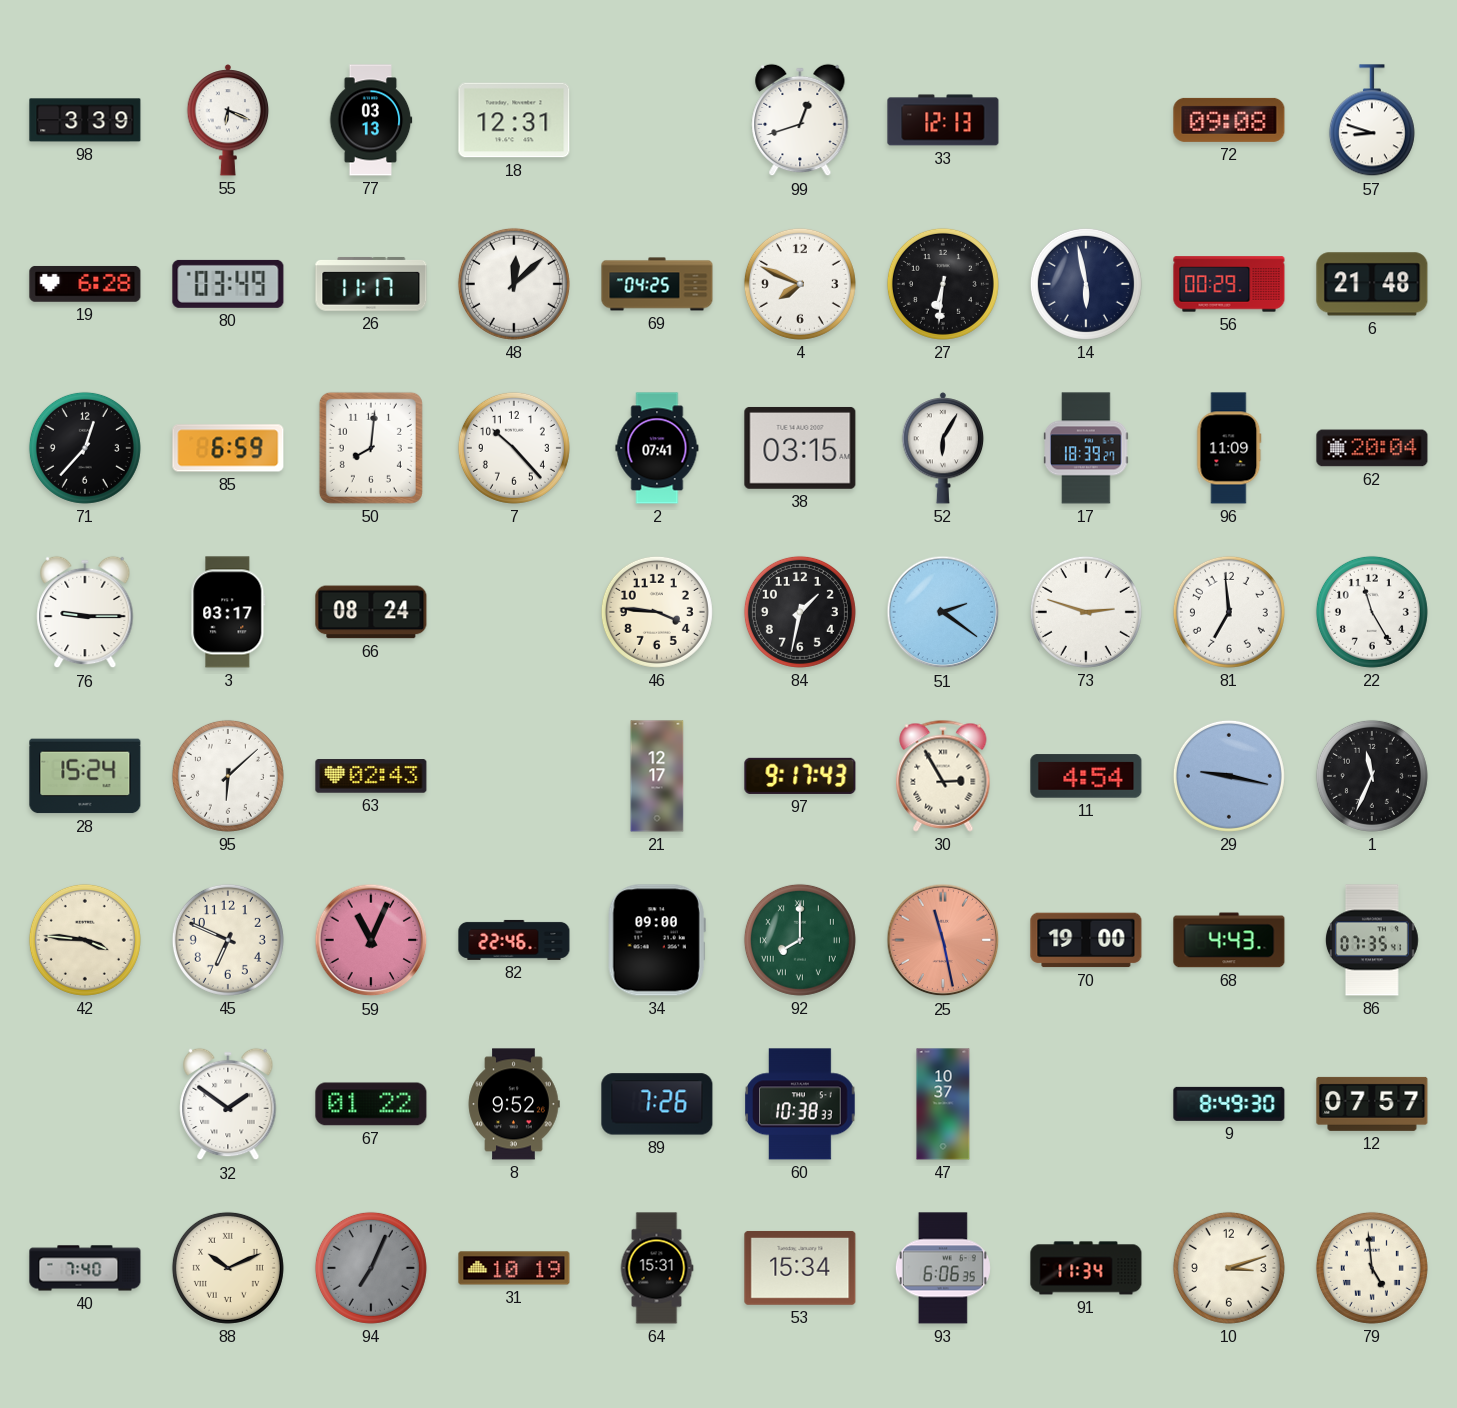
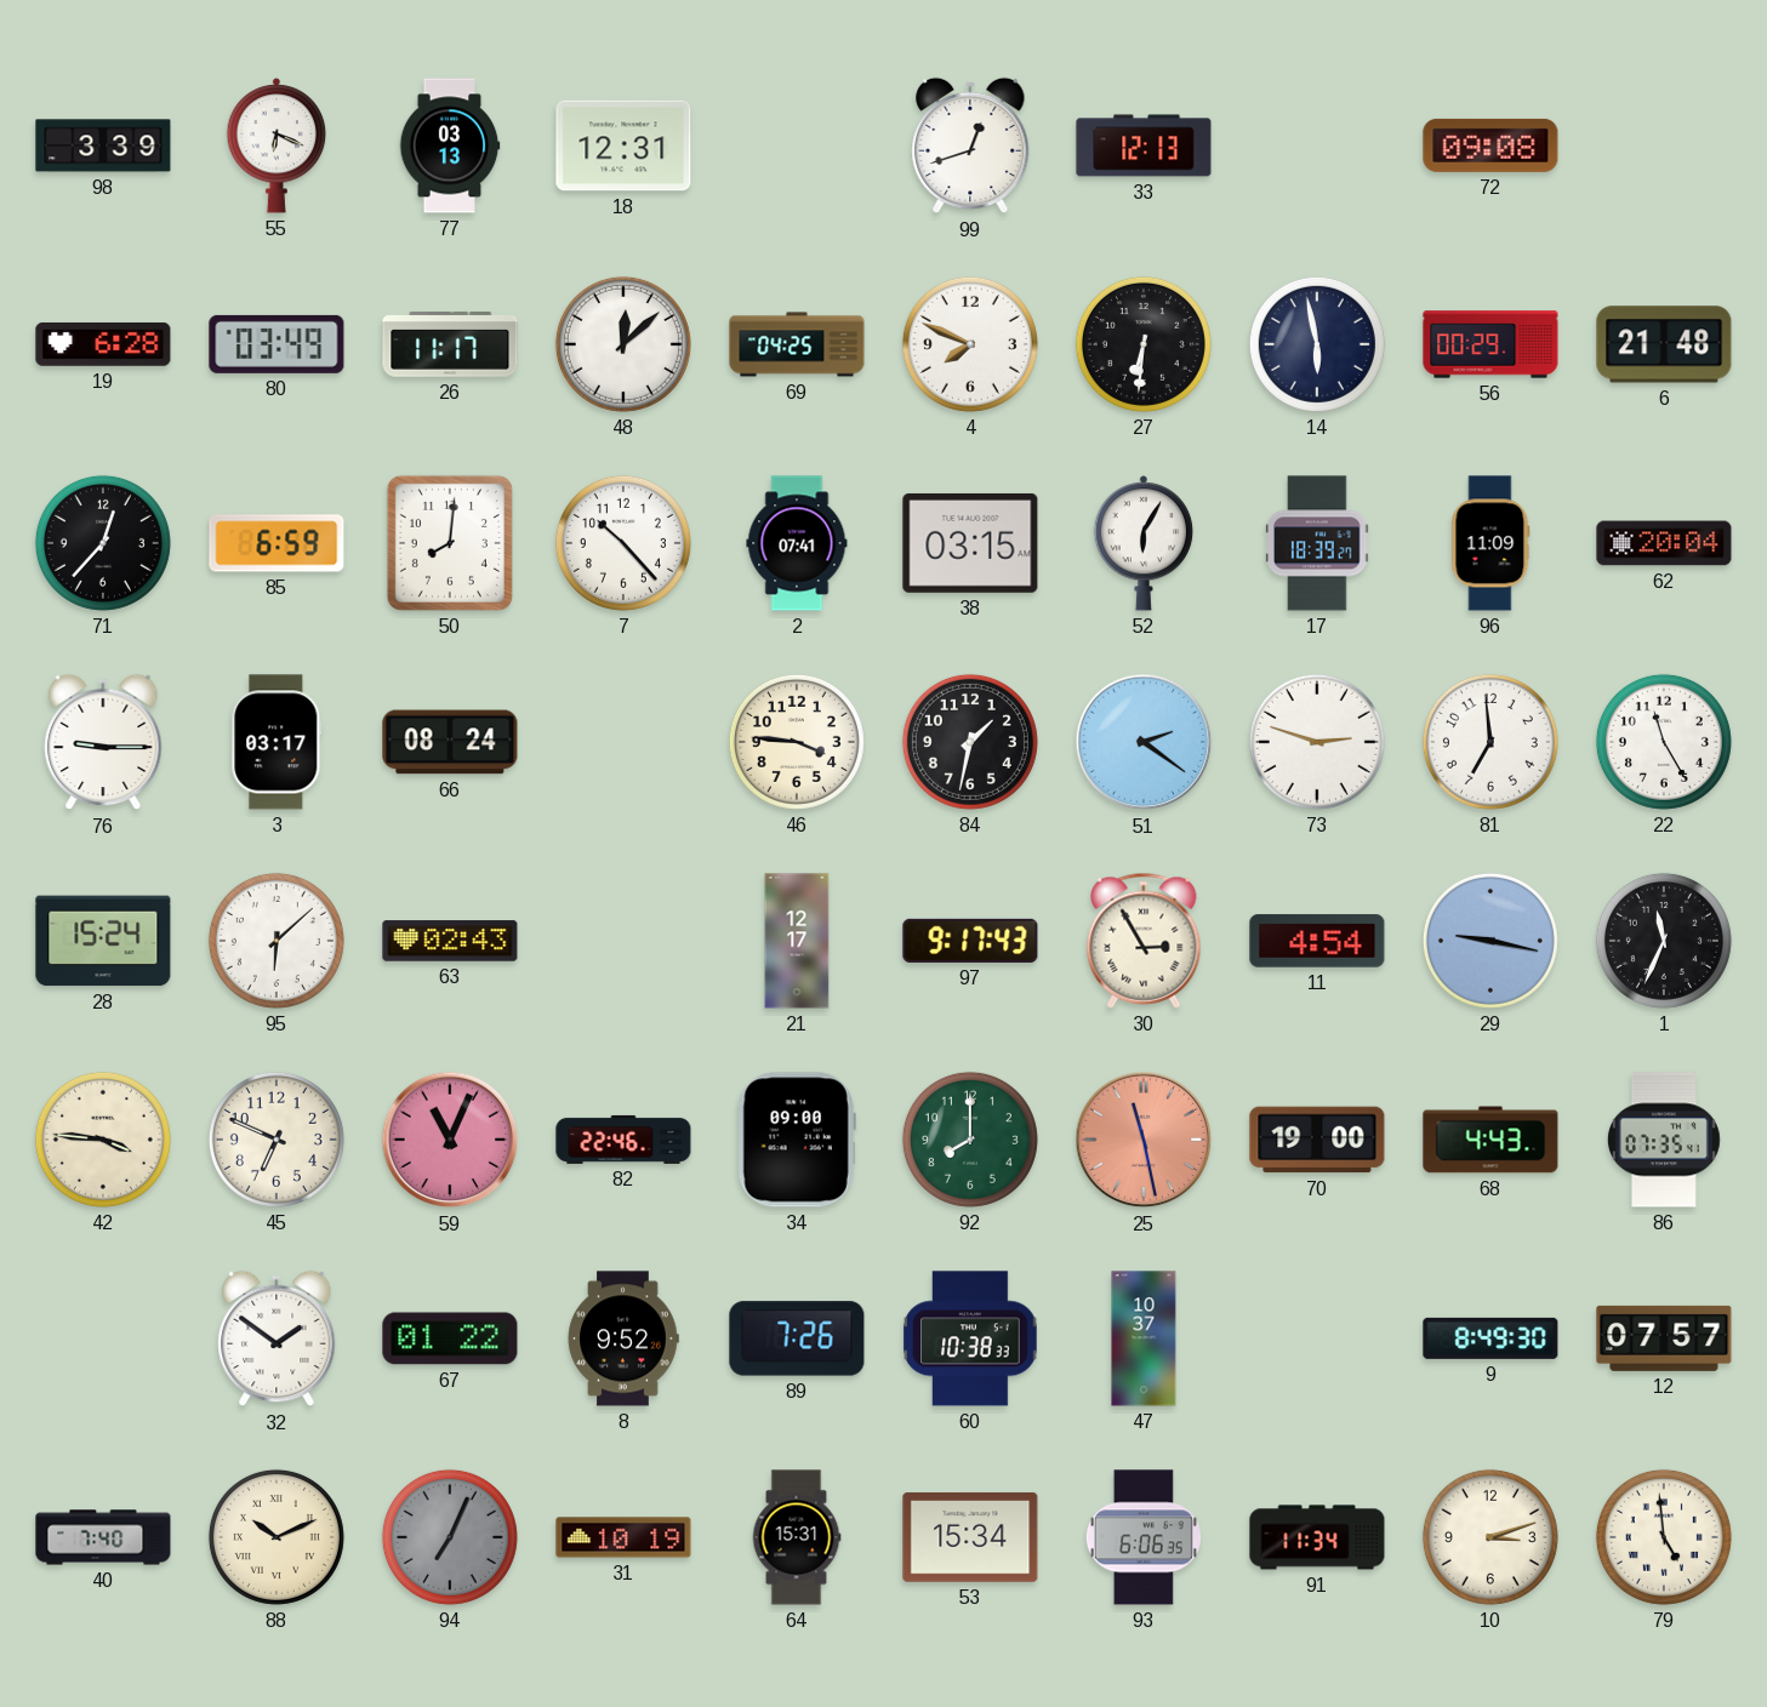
57: 8:48 -> none
92 numerals: Roman -> Arabic
